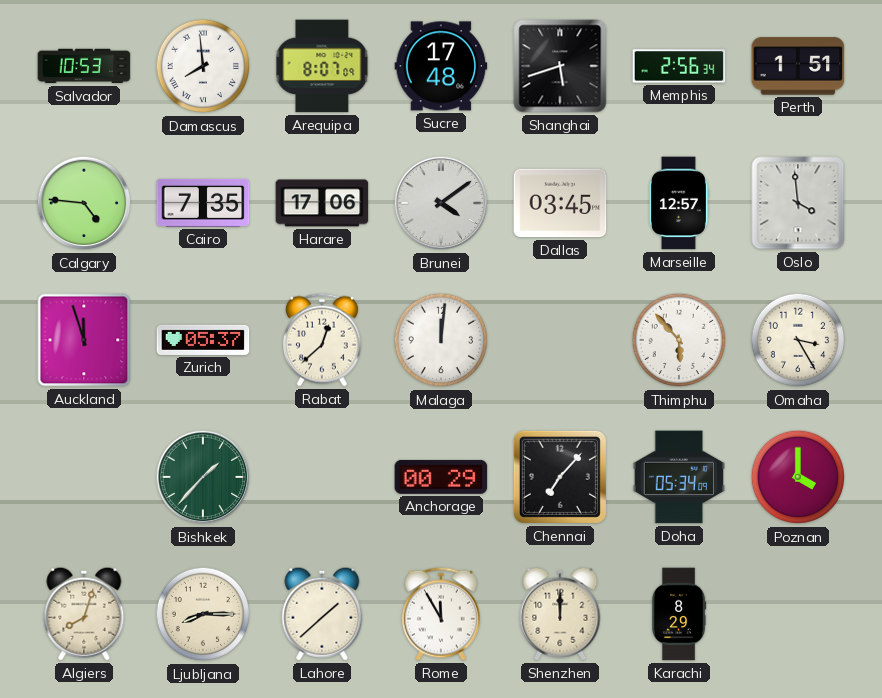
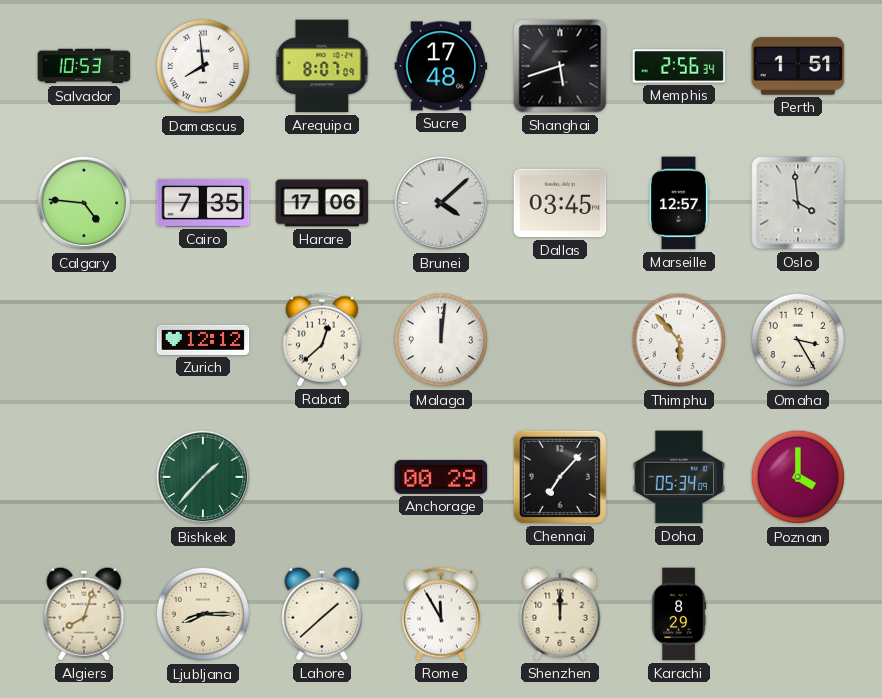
Brunei: 4:09 -> 4:08
Auckland: 11:57 -> none
Zurich: 05:37 -> 12:12
